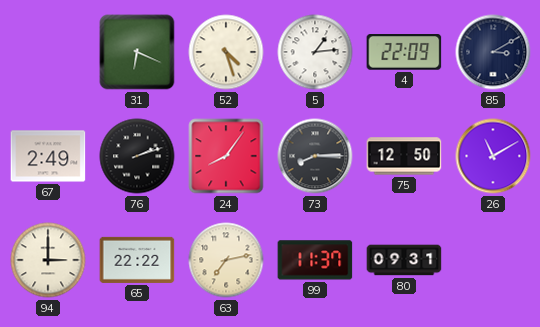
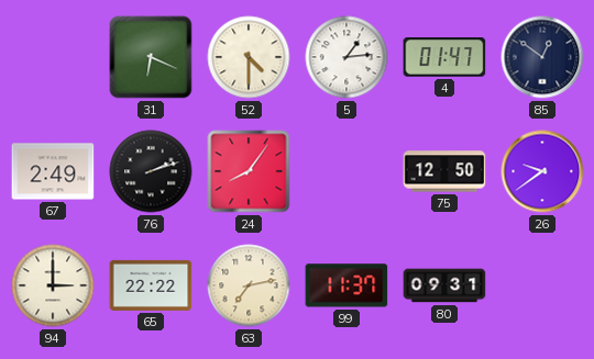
52: 4:27 -> 4:30
4: 22:09 -> 01:47
85: 3:10 -> 12:51
73: 8:15 -> none
26: 11:10 -> 9:39
